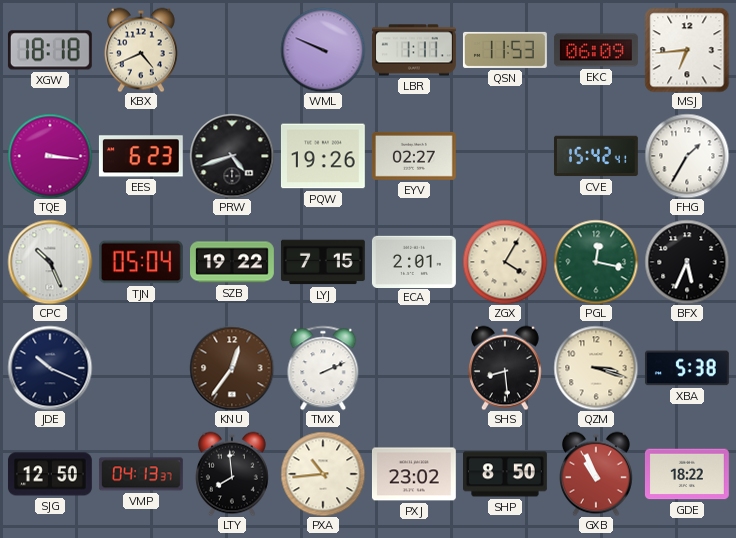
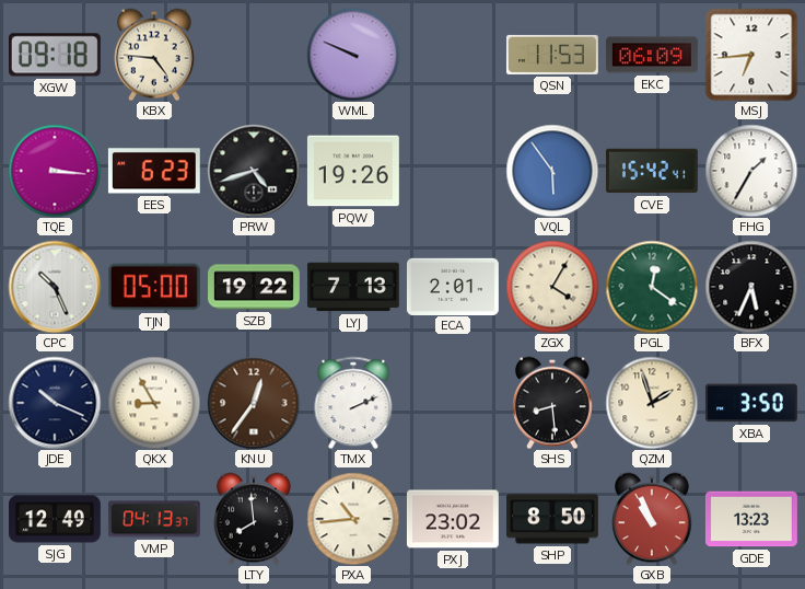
XGW: 18:18 -> 09:18
KBX: 4:41 -> 4:46
LBR: 1:11 -> none
EYV: 02:27 -> none
VQL: none -> 5:54
TJN: 05:04 -> 05:00
LYJ: 7:15 -> 7:13
PGL: 12:17 -> 12:21
QKX: none -> 8:55
QZM: 3:18 -> 1:57
XBA: 5:38 -> 3:50
SJG: 12:50 -> 12:49
GDE: 18:22 -> 13:23
